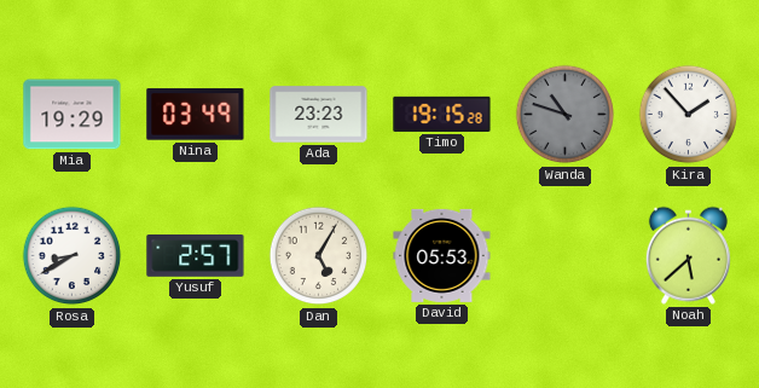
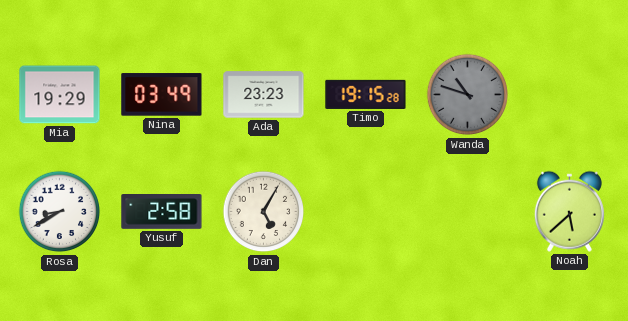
Kira: 1:53 -> none
Yusuf: 2:57 -> 2:58
David: 05:53 -> none
